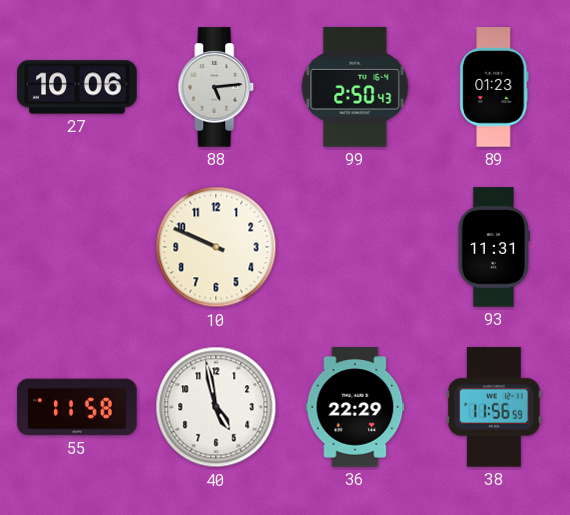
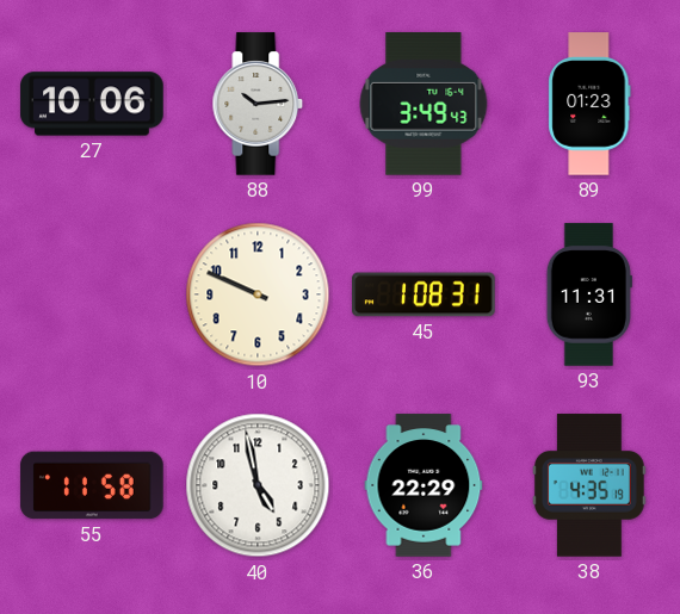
88: 5:14 -> 10:14
99: 2:50 -> 3:49
45: none -> 1:08
38: 11:56 -> 4:35
